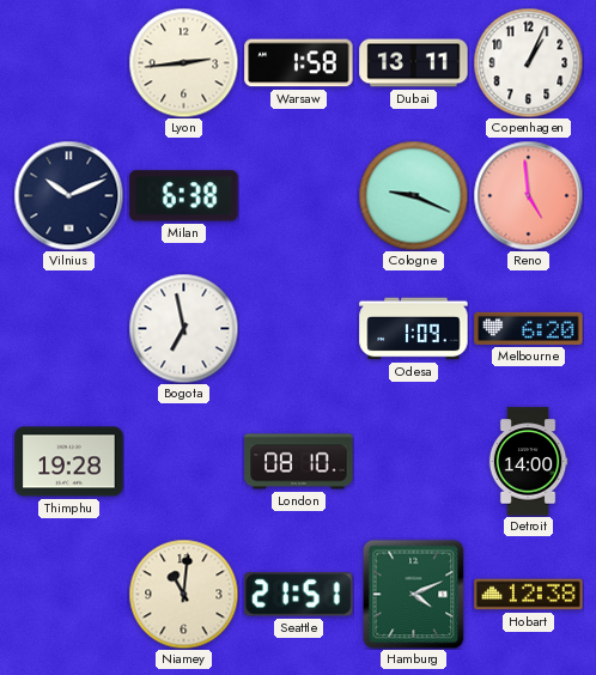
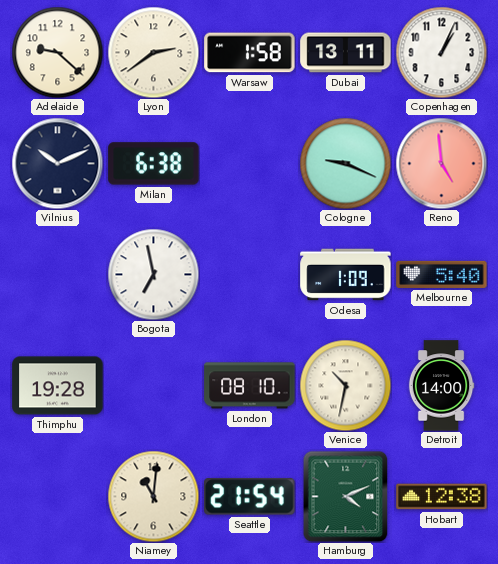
Adelaide: none -> 9:22
Lyon: 2:44 -> 2:39
Melbourne: 6:20 -> 5:40
Venice: none -> 10:32
Seattle: 21:51 -> 21:54
